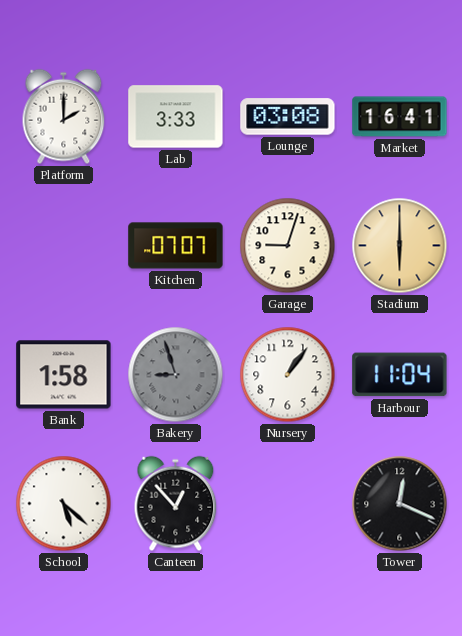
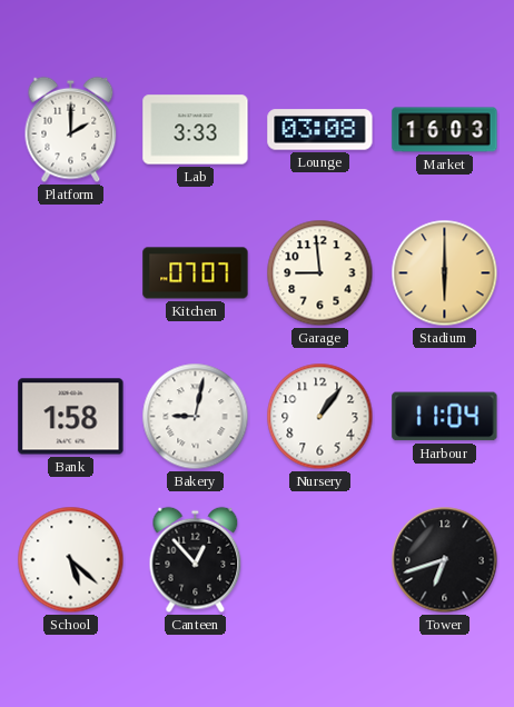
Market: 16:41 -> 16:03
Garage: 9:03 -> 8:59
Bakery: 8:57 -> 9:02
Bakery dial: grey -> white
Tower: 12:19 -> 6:42
